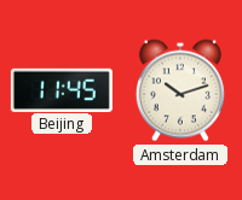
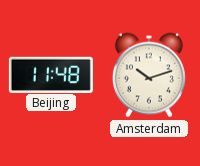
Beijing: 11:45 -> 11:48
